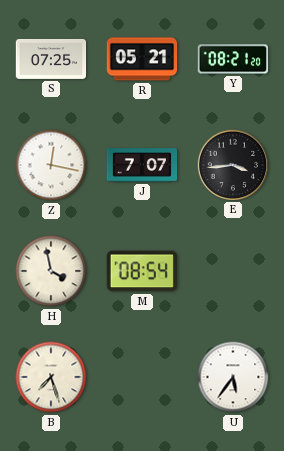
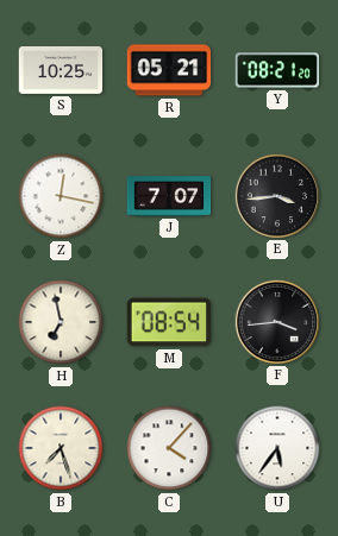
S: 07:25 -> 10:25
H: 3:58 -> 6:58
F: none -> 3:44
C: none -> 4:07
